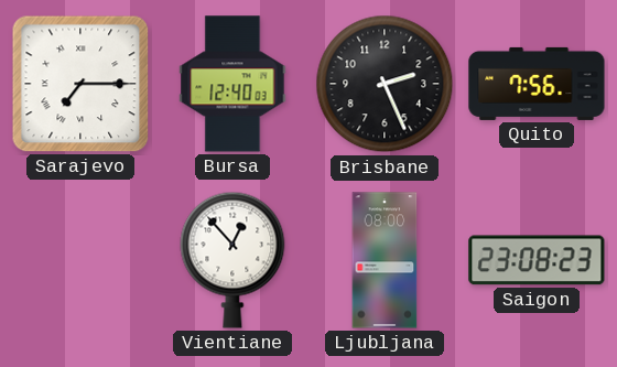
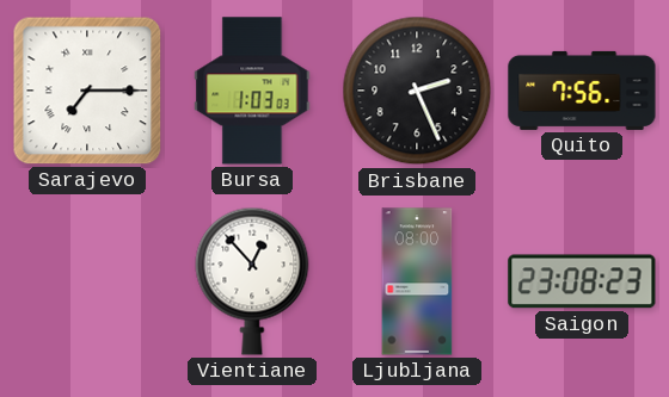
Bursa: 12:40 -> 1:03
